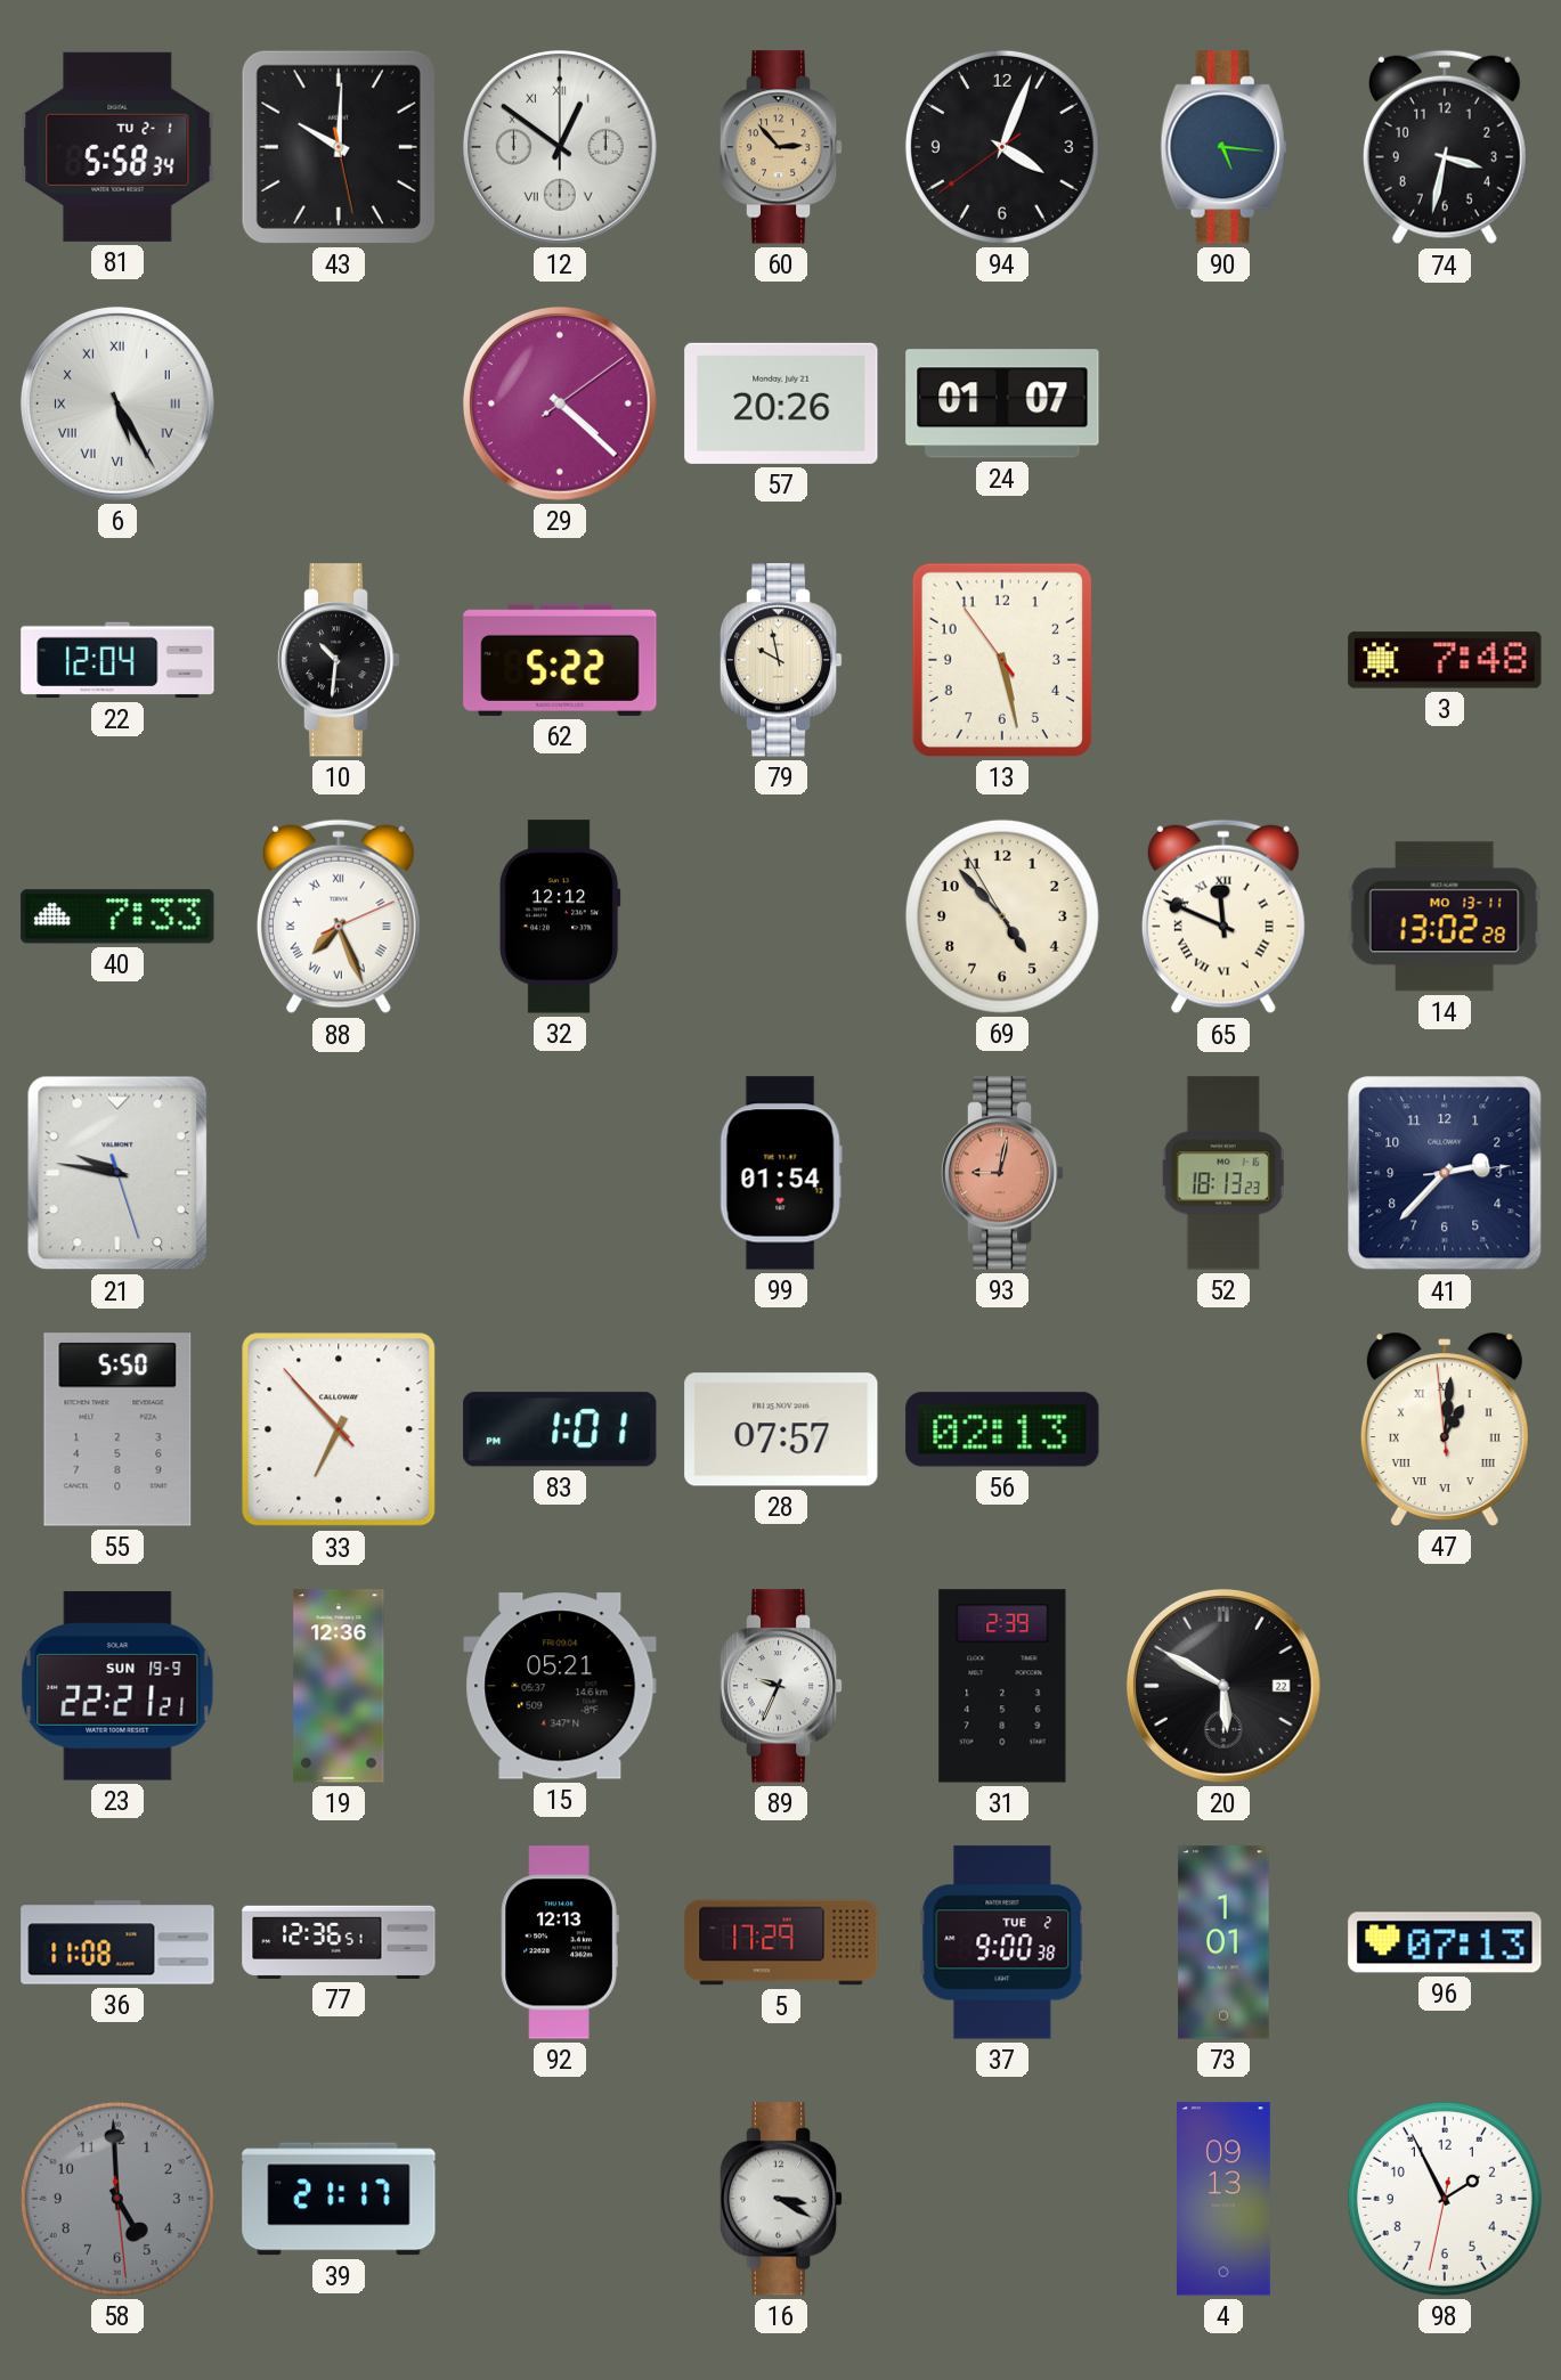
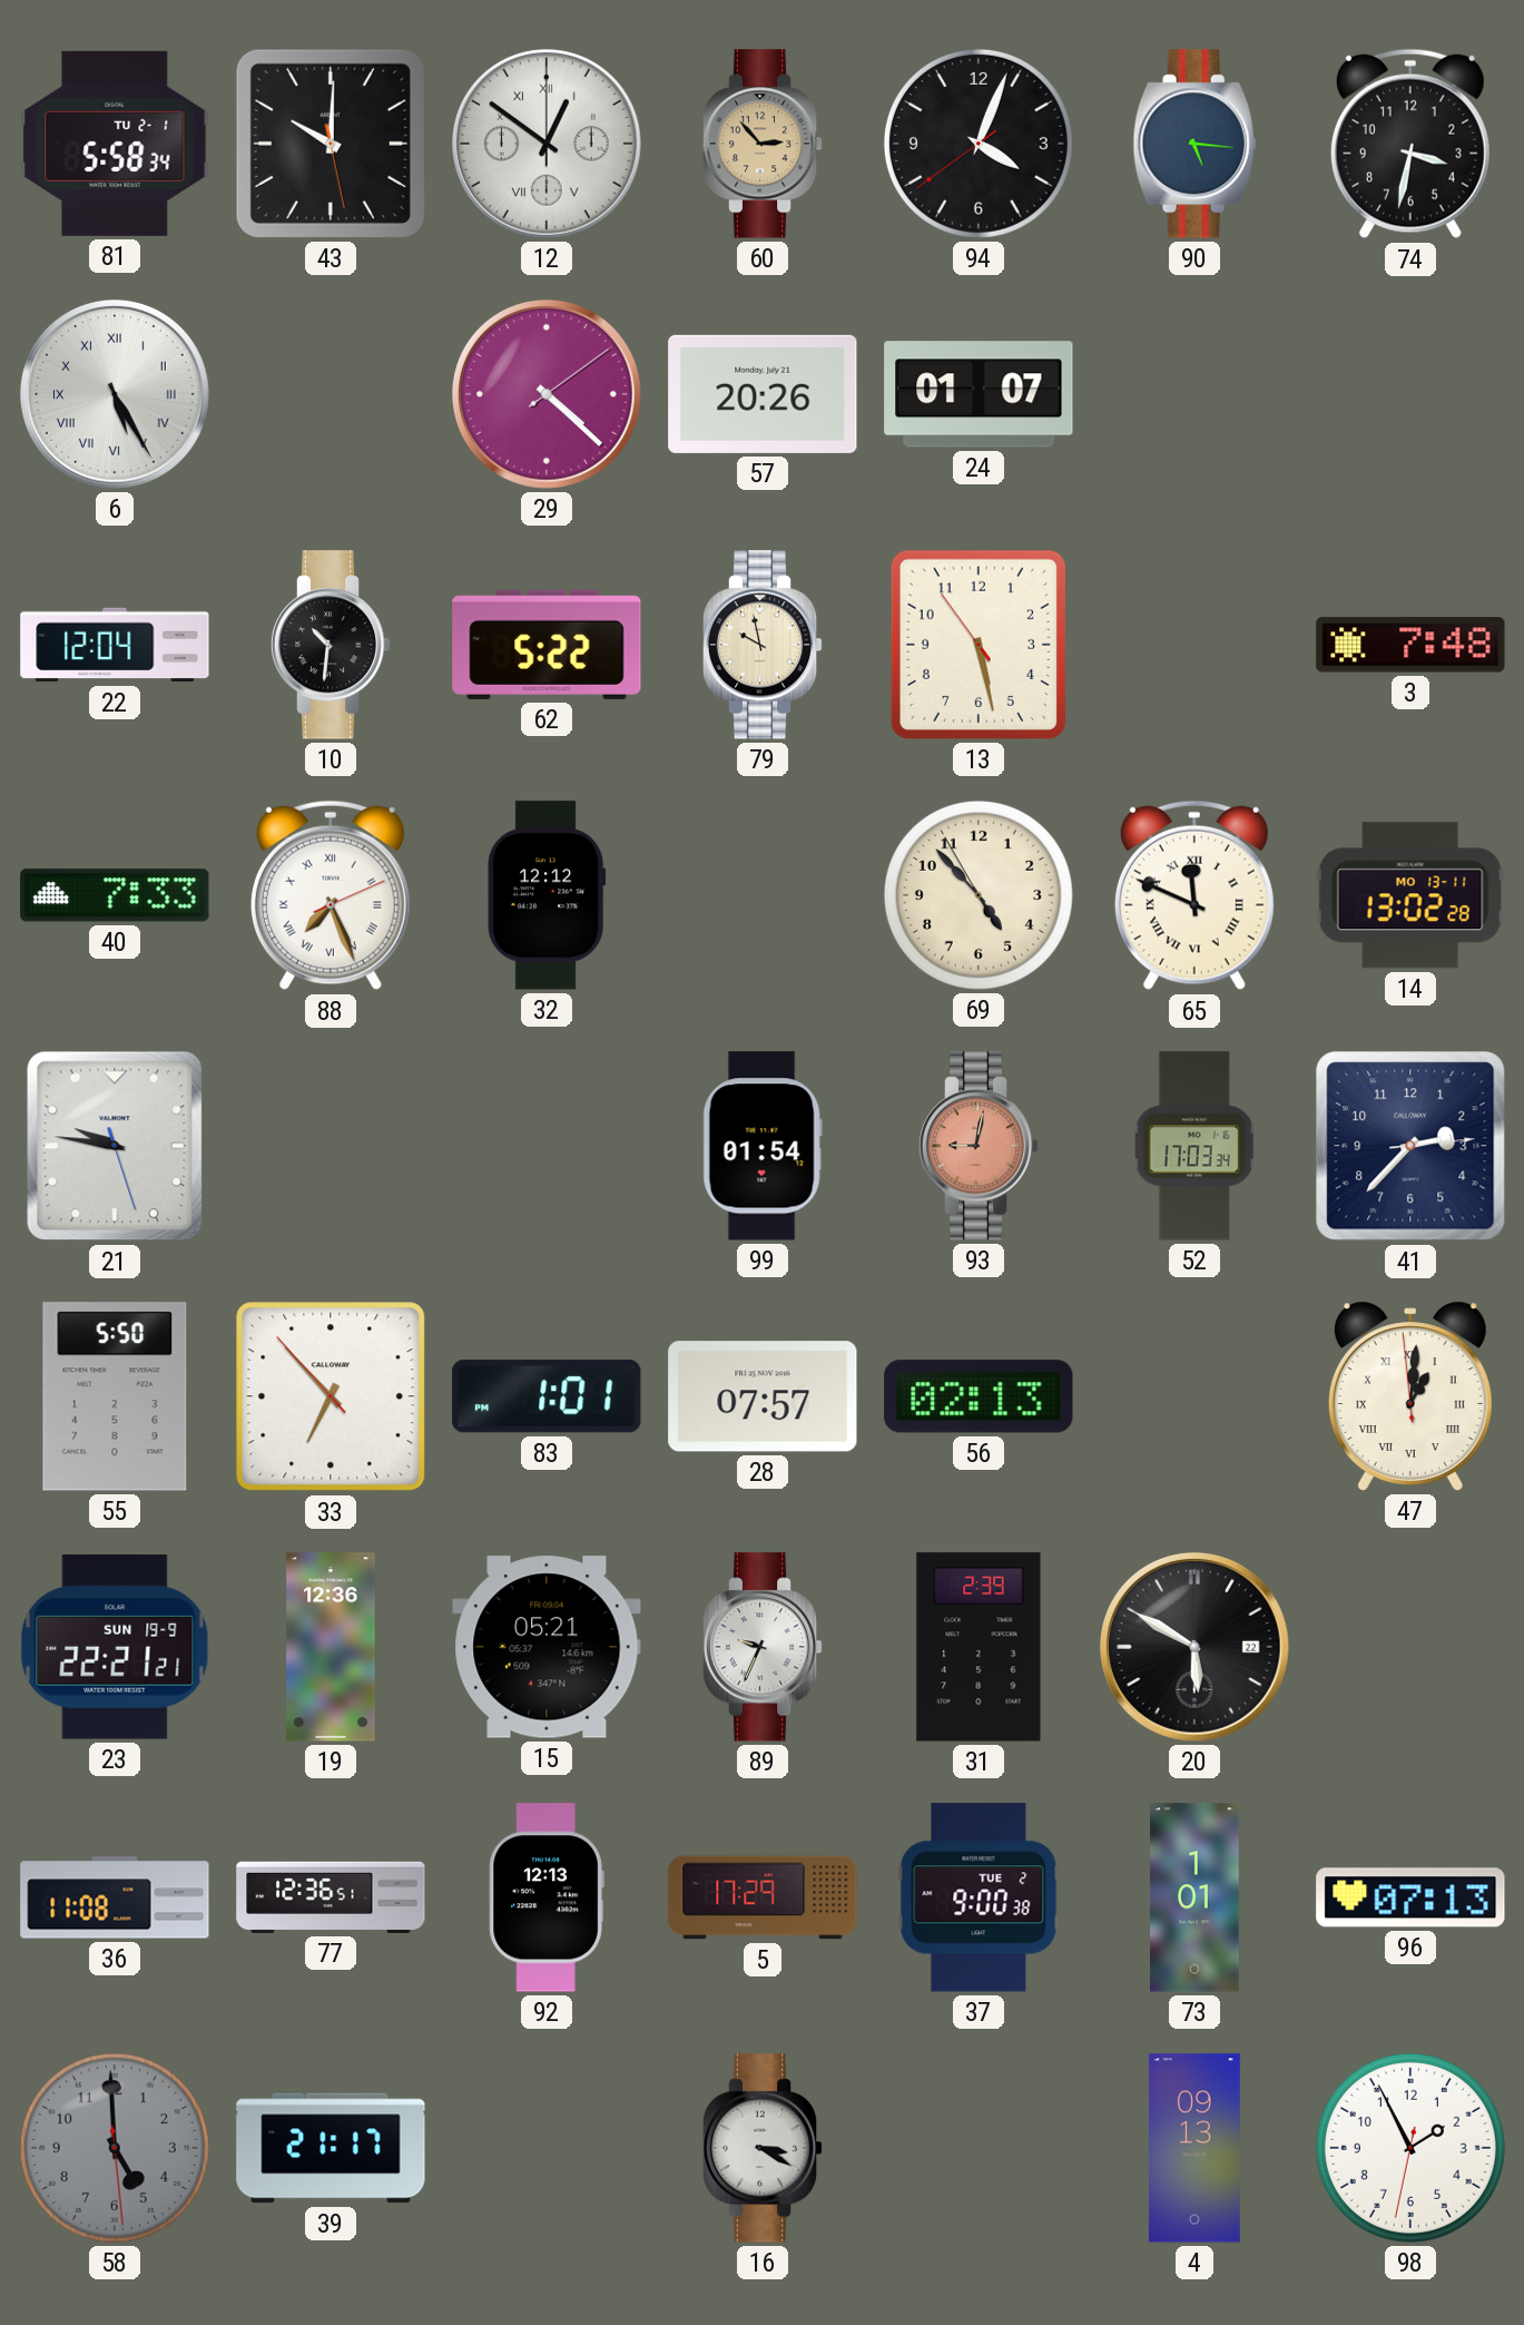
52: 18:13 -> 17:03
